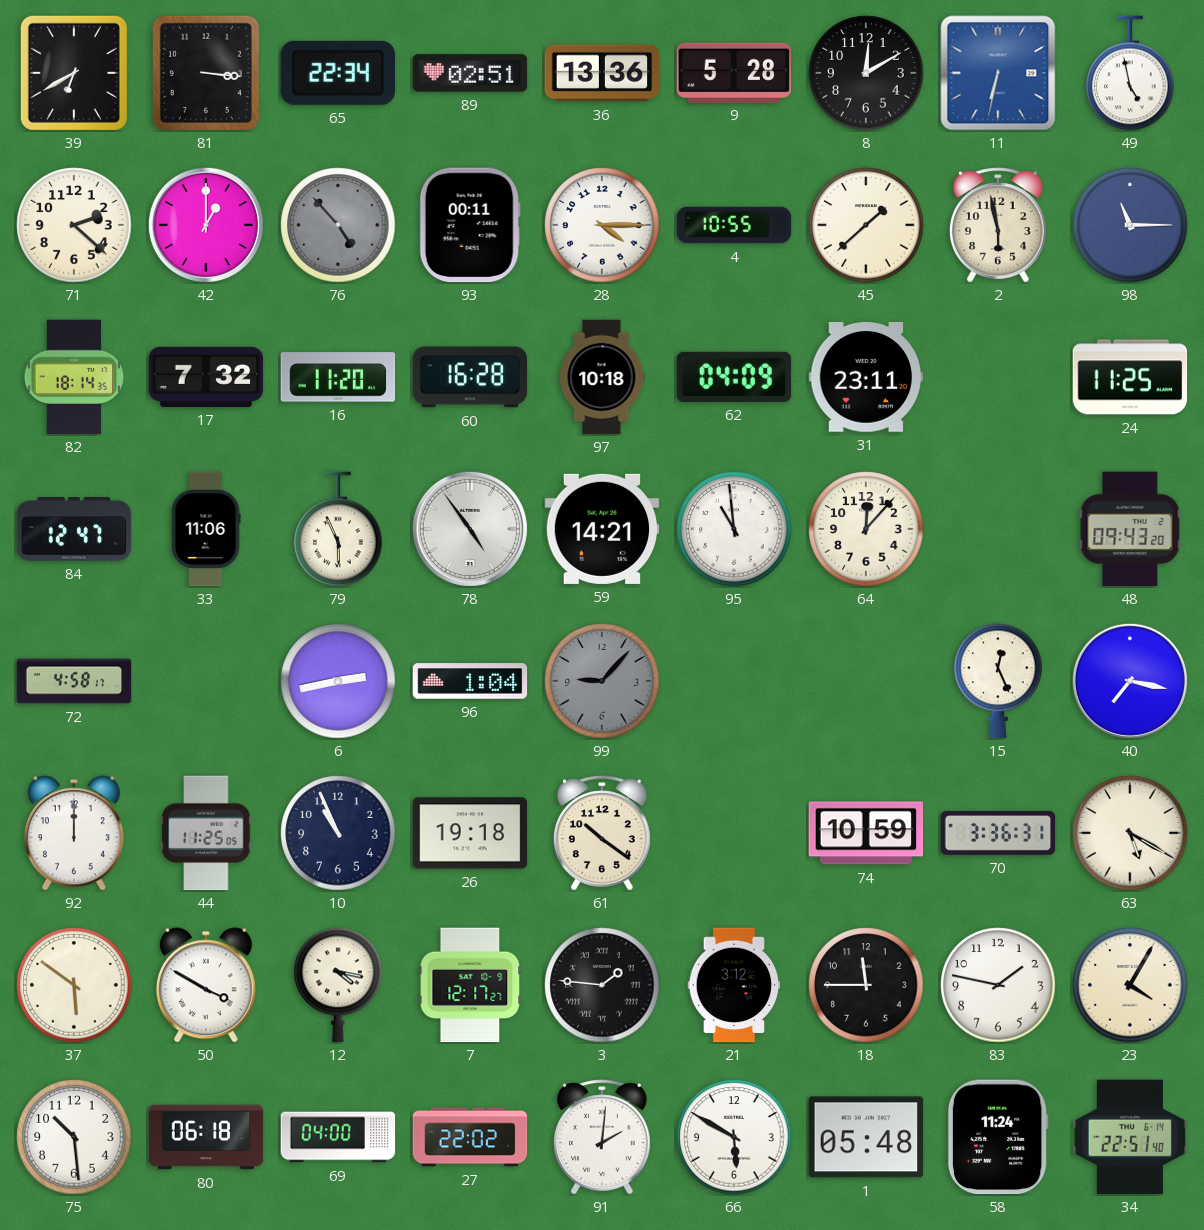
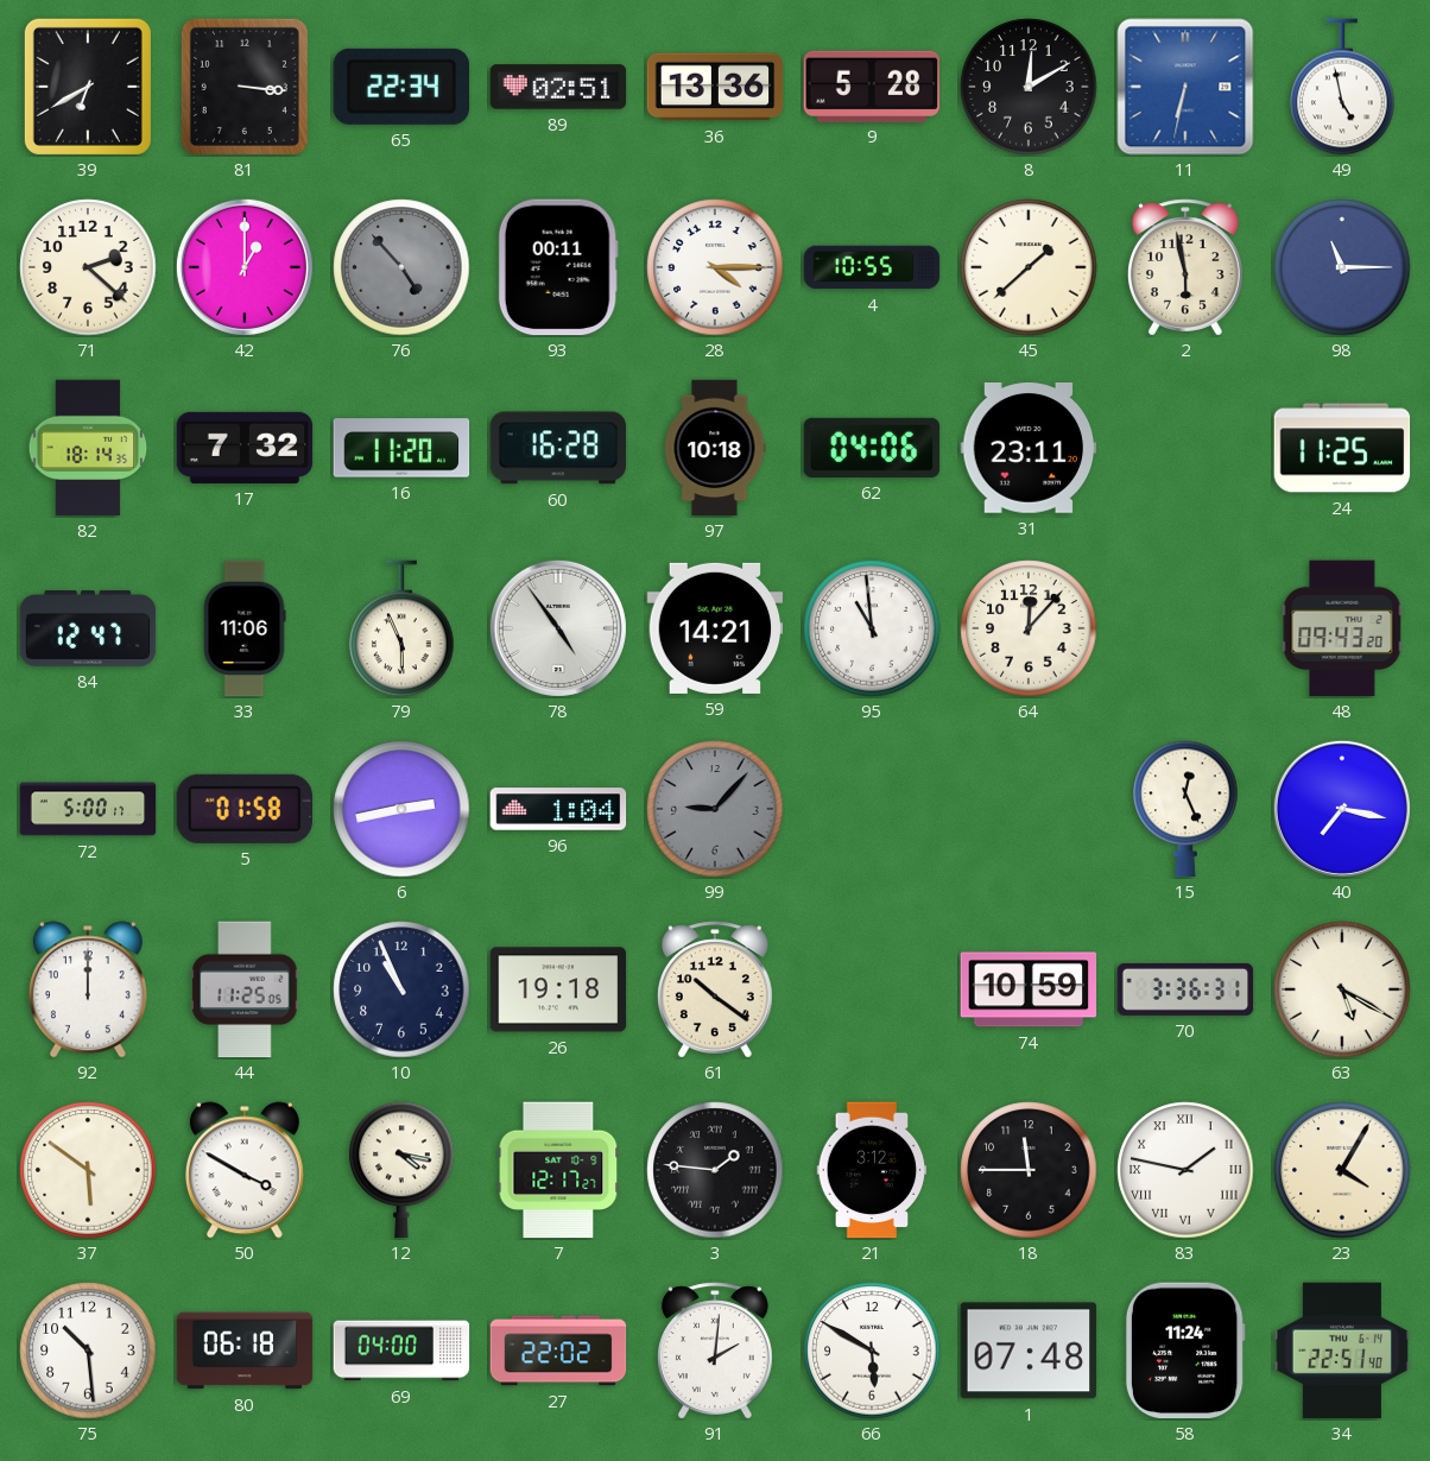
62: 04:09 -> 04:06
72: 4:58 -> 5:00
5: none -> 01:58
83 numerals: Arabic -> Roman
1: 05:48 -> 07:48
